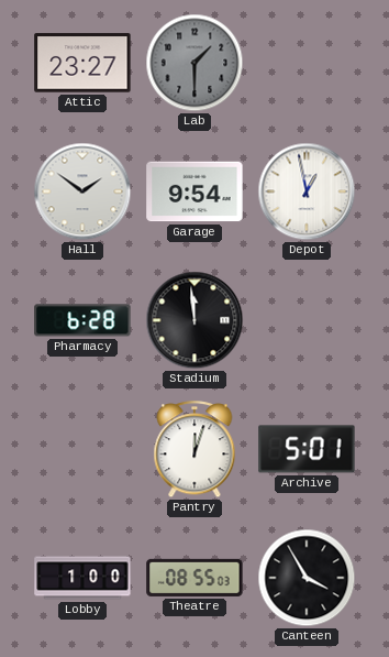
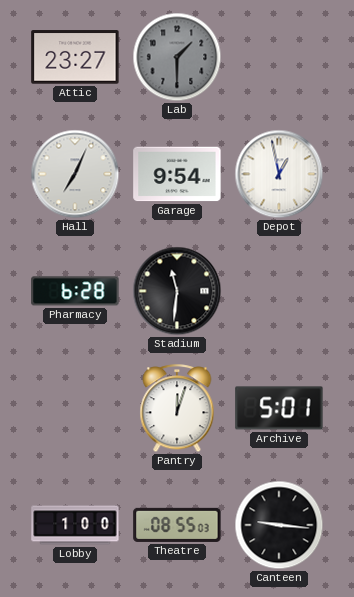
Hall: 1:51 -> 7:04
Stadium: 11:59 -> 11:31
Canteen: 3:55 -> 9:16
